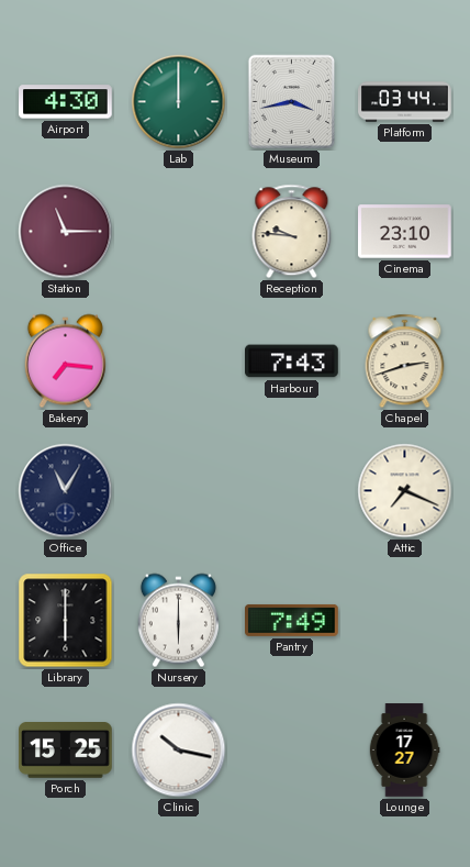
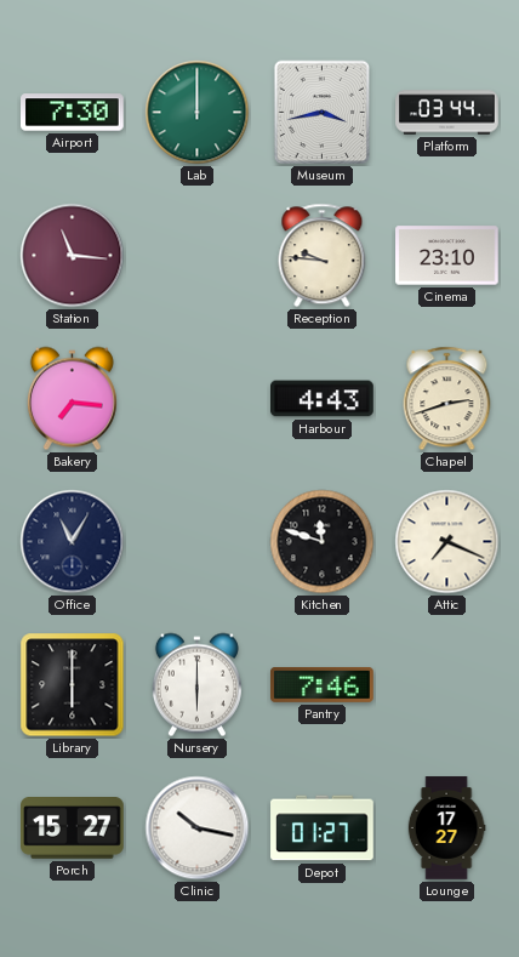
Airport: 4:30 -> 7:30
Station: 11:15 -> 11:16
Harbour: 7:43 -> 4:43
Kitchen: none -> 11:48
Pantry: 7:49 -> 7:46
Porch: 15:25 -> 15:27
Depot: none -> 01:27
